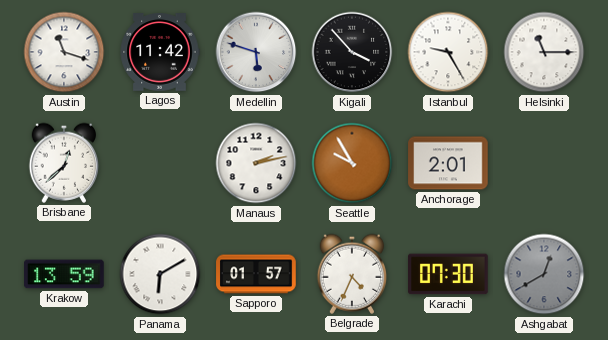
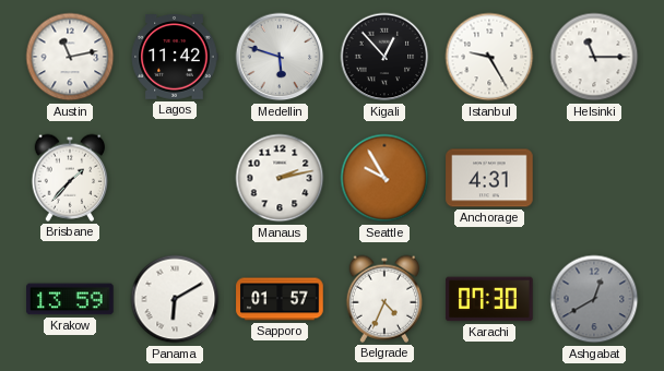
Austin: 11:18 -> 11:13
Kigali: 3:53 -> 12:53
Brisbane: 12:38 -> 1:37
Anchorage: 2:01 -> 4:31
